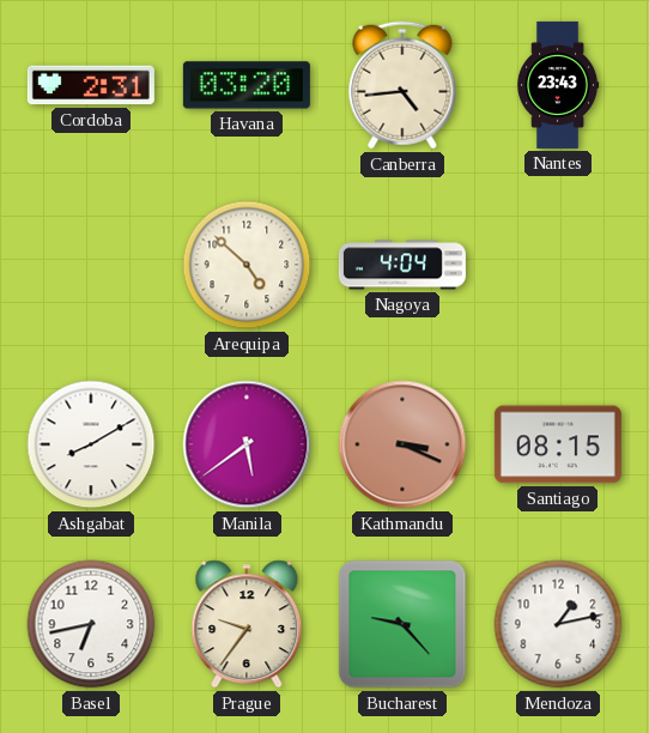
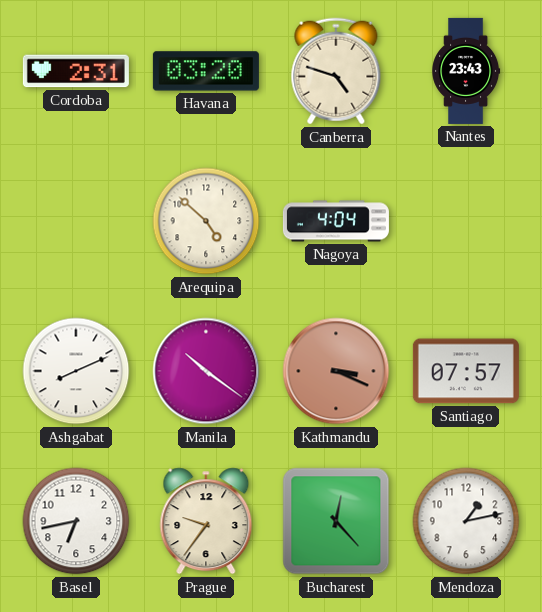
Canberra: 4:44 -> 4:48
Ashgabat: 8:10 -> 8:11
Manila: 5:39 -> 10:21
Santiago: 08:15 -> 07:57
Bucharest: 9:23 -> 12:23
